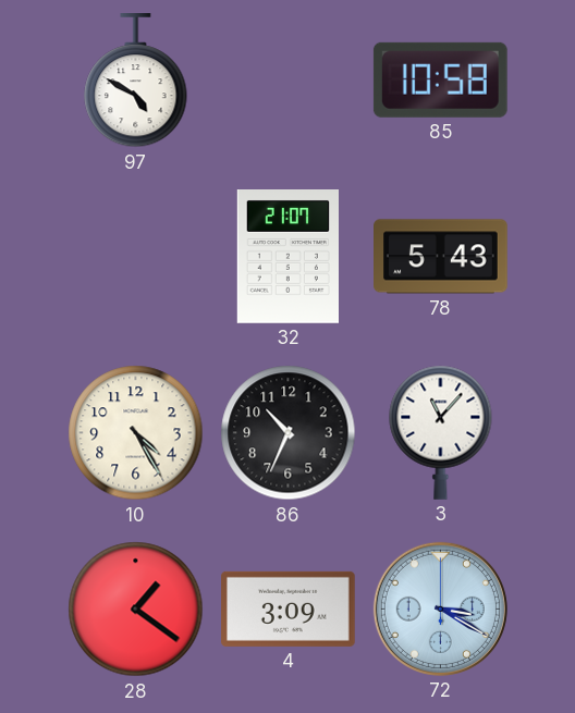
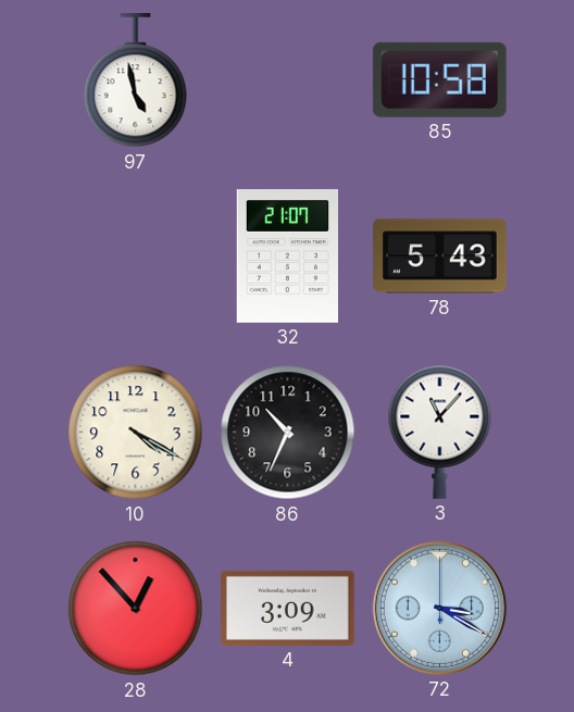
97: 4:50 -> 4:58
10: 4:25 -> 4:20
28: 1:21 -> 12:53
